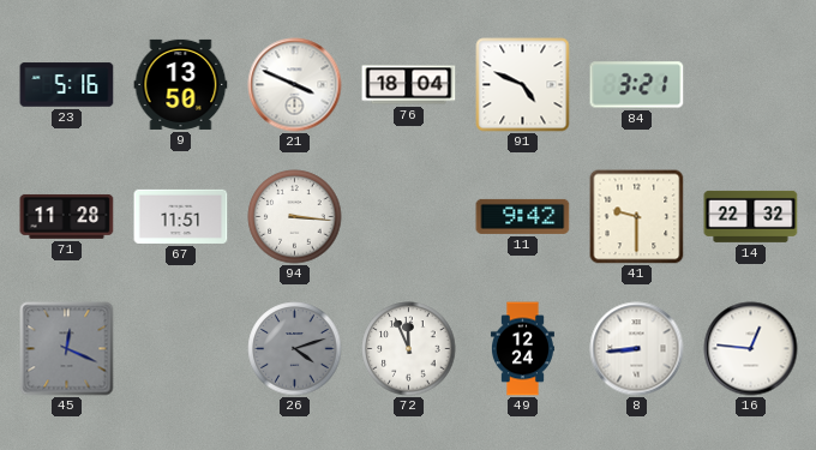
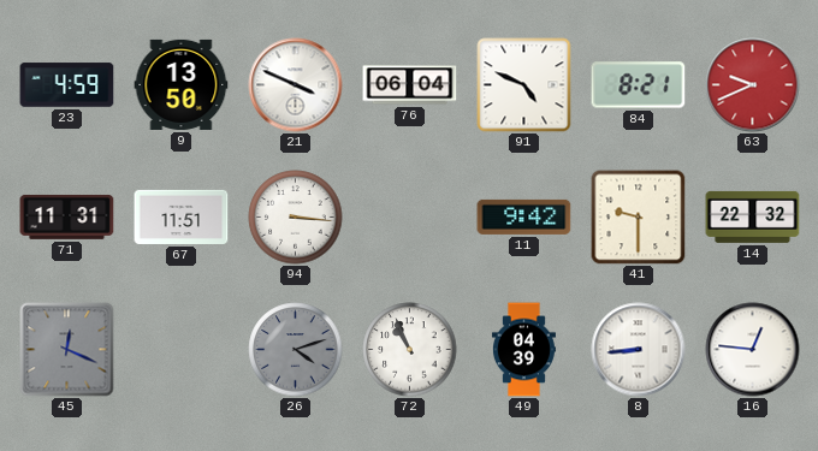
23: 5:16 -> 4:59
76: 18:04 -> 06:04
84: 3:21 -> 8:21
63: none -> 9:41
71: 11:28 -> 11:31
72: 11:56 -> 10:56
49: 12:24 -> 04:39
